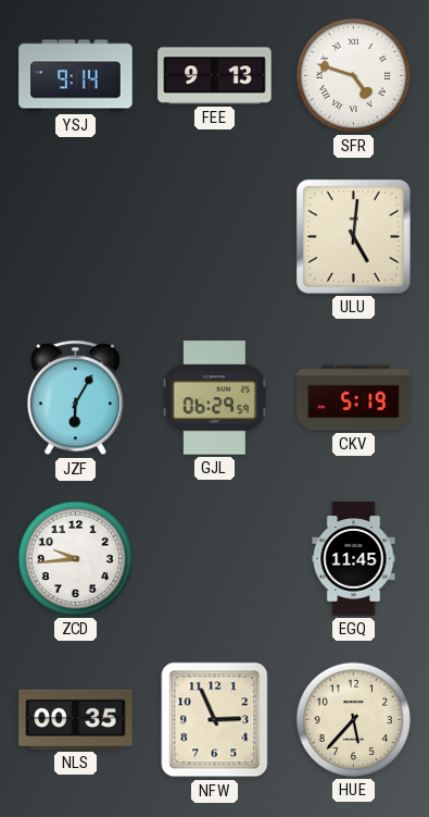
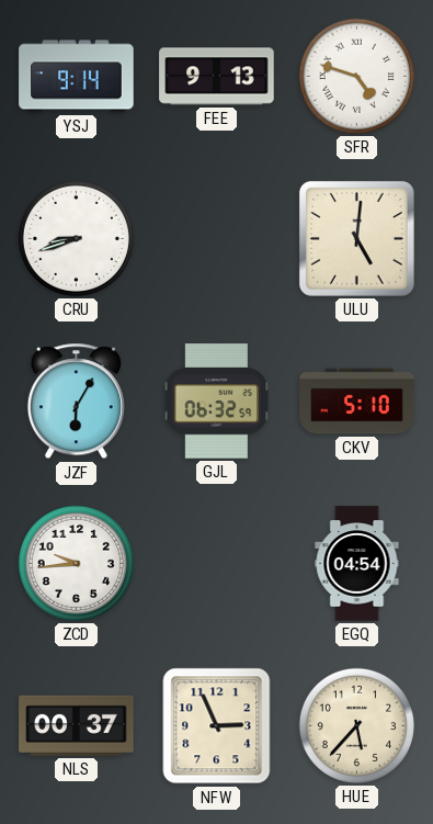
CRU: none -> 8:42
GJL: 06:29 -> 06:32
CKV: 5:19 -> 5:10
EGQ: 11:45 -> 04:54
NLS: 00:35 -> 00:37
